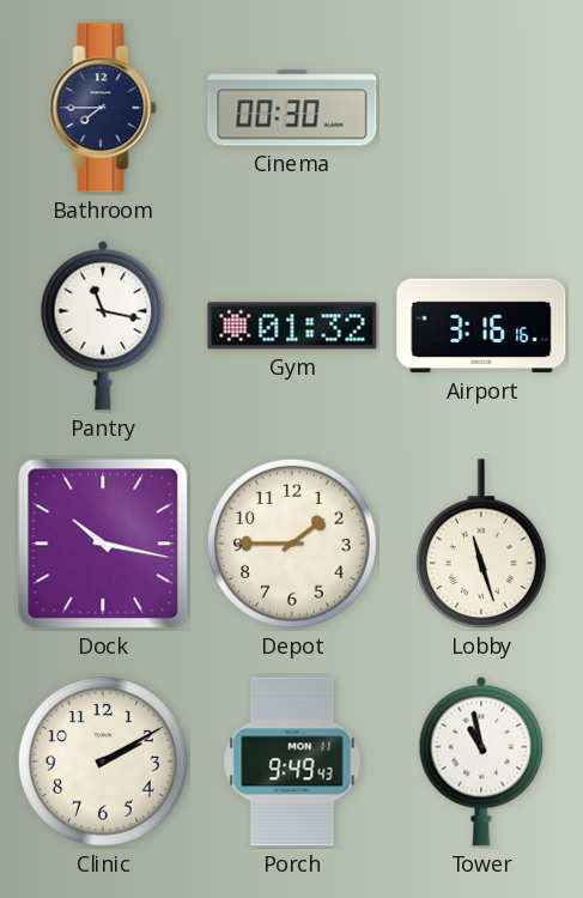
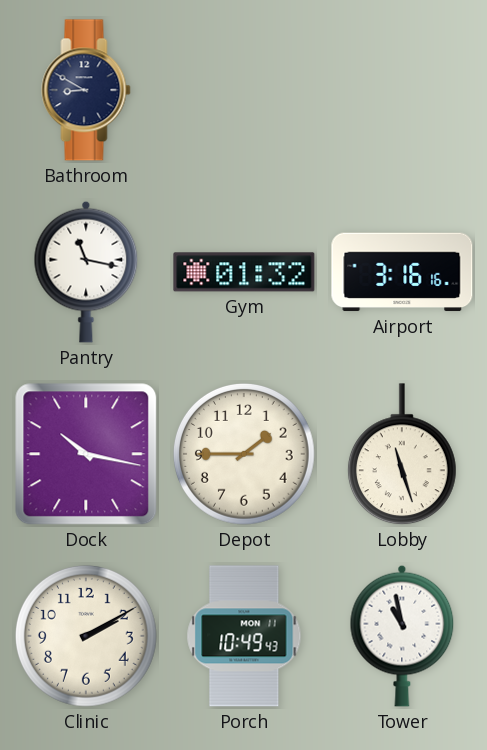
Bathroom: 7:45 -> 8:50
Cinema: 00:30 -> none
Porch: 9:49 -> 10:49
